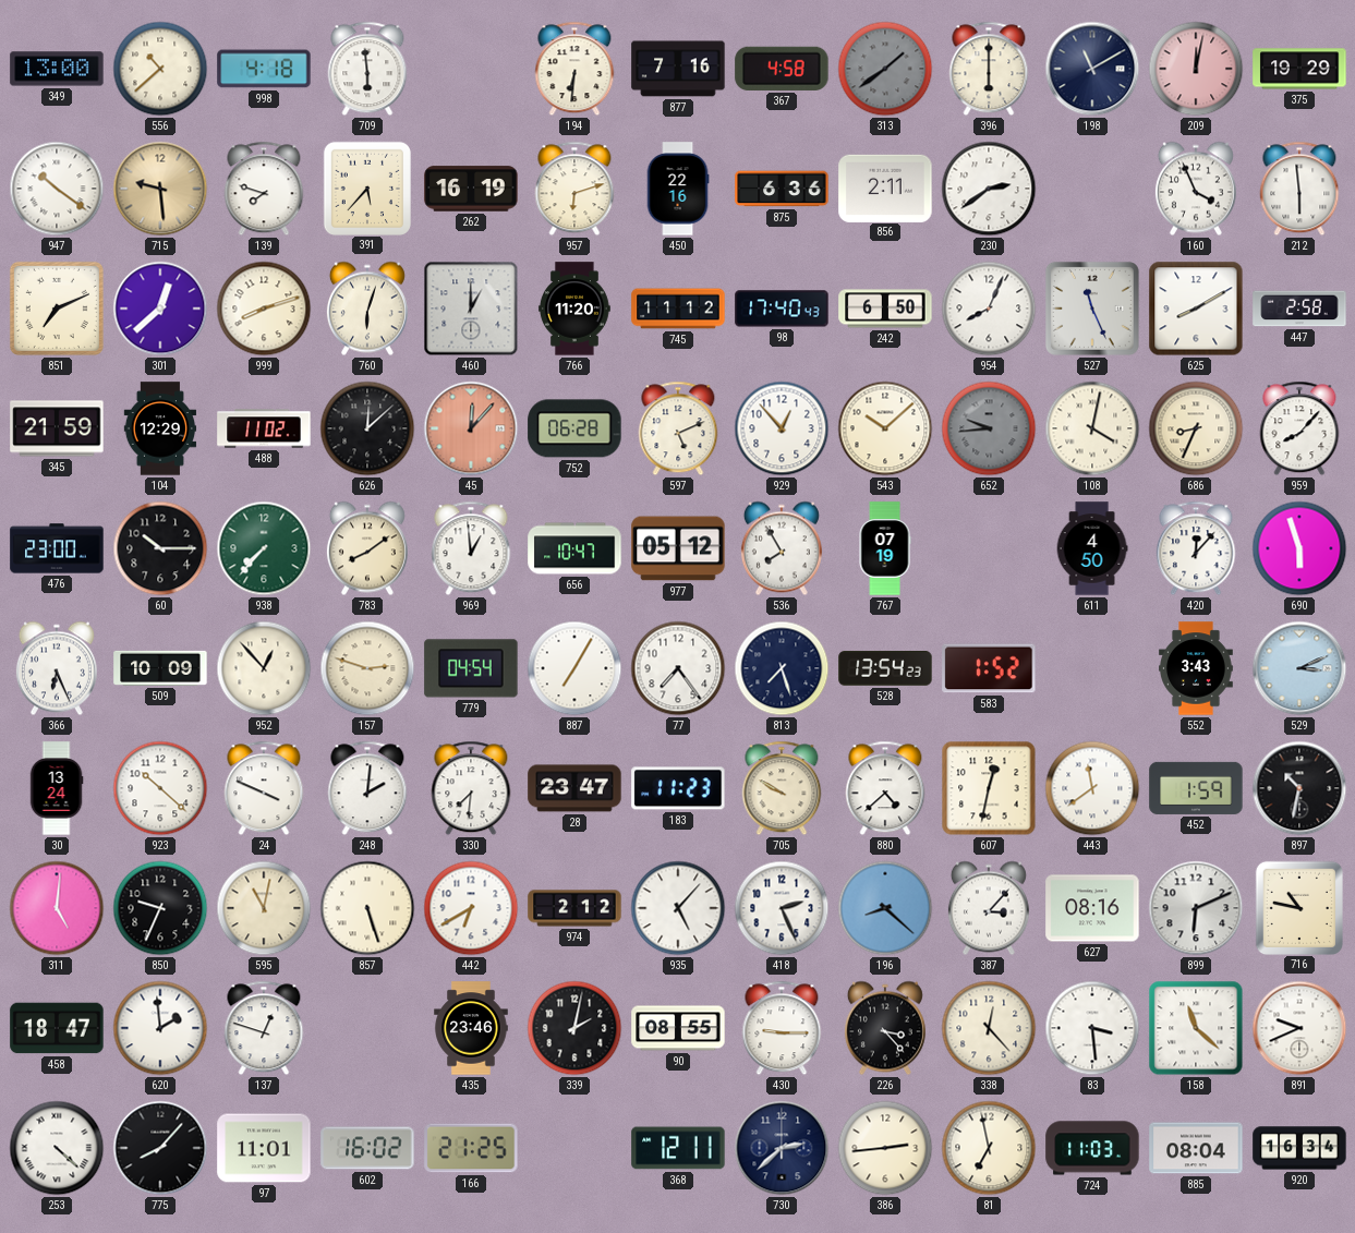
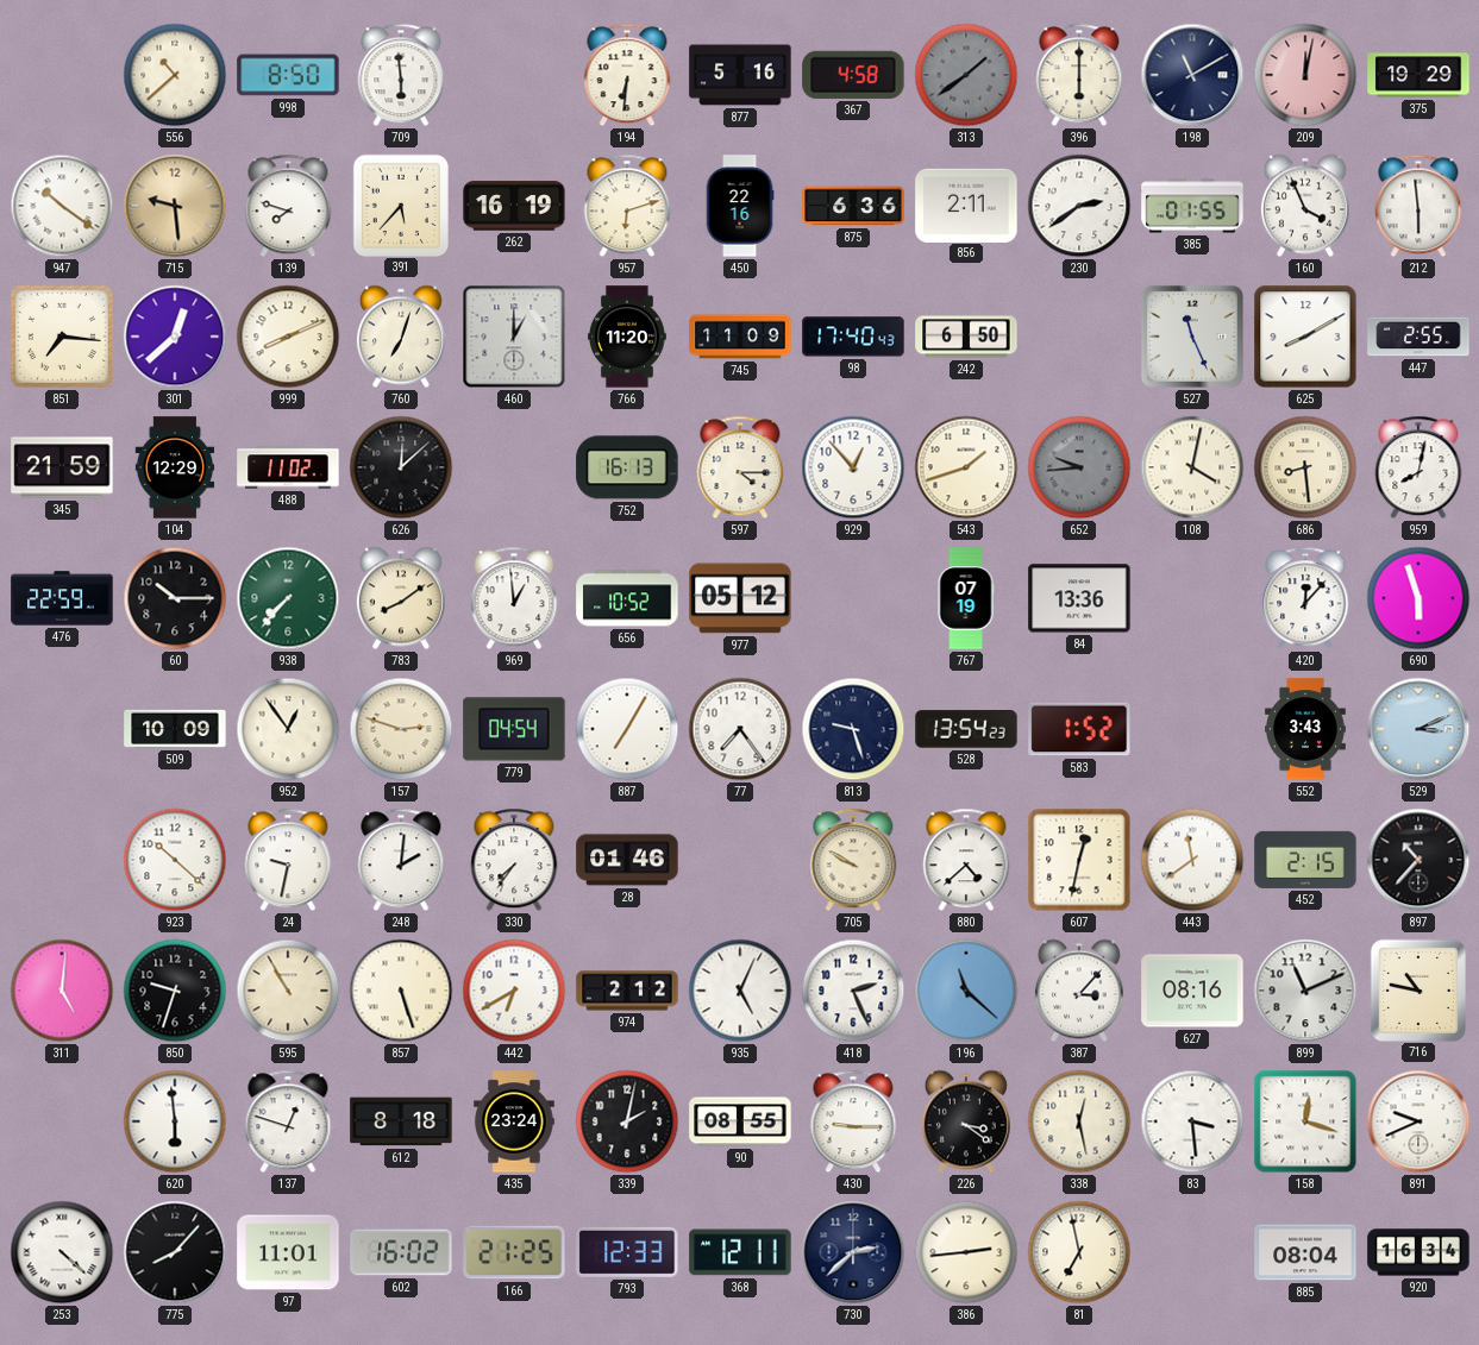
349: 13:00 -> none
998: 4:18 -> 8:50
877: 7:16 -> 5:16
385: none -> 01:55
851: 7:11 -> 7:16
999: 8:12 -> 8:11
760: 6:03 -> 7:03
745: 11:12 -> 11:09
954: 8:04 -> none
447: 2:58 -> 2:55
45: 12:07 -> none
752: 06:28 -> 16:13
597: 5:11 -> 4:15
543: 10:08 -> 1:42
686: 8:34 -> 8:29
959: 8:07 -> 8:02
476: 23:00 -> 22:59
656: 10:47 -> 10:52
536: 7:55 -> none
84: none -> 13:36
611: 4:50 -> none
366: 6:26 -> none
952: 12:53 -> 12:54
813: 7:27 -> 9:27
30: 13:24 -> none
24: 3:49 -> 9:32
330: 7:31 -> 7:36
28: 23:47 -> 01:46
183: 11:23 -> none
452: 1:59 -> 2:15
897: 10:32 -> 10:37
850: 9:34 -> 9:33
595: 11:02 -> 10:55
935: 5:07 -> 5:04
196: 8:22 -> 11:22
899: 6:11 -> 11:11
458: 18:47 -> none
620: 1:59 -> 5:59
612: none -> 8:18
435: 23:46 -> 23:24
226: 3:23 -> 3:21
338: 12:23 -> 12:28
158: 11:22 -> 12:18
793: none -> 12:33
724: 11:03 -> none
